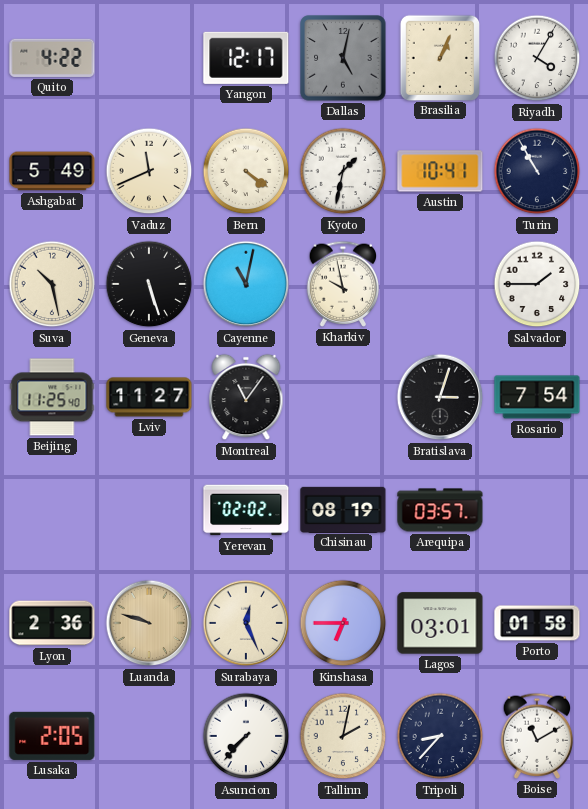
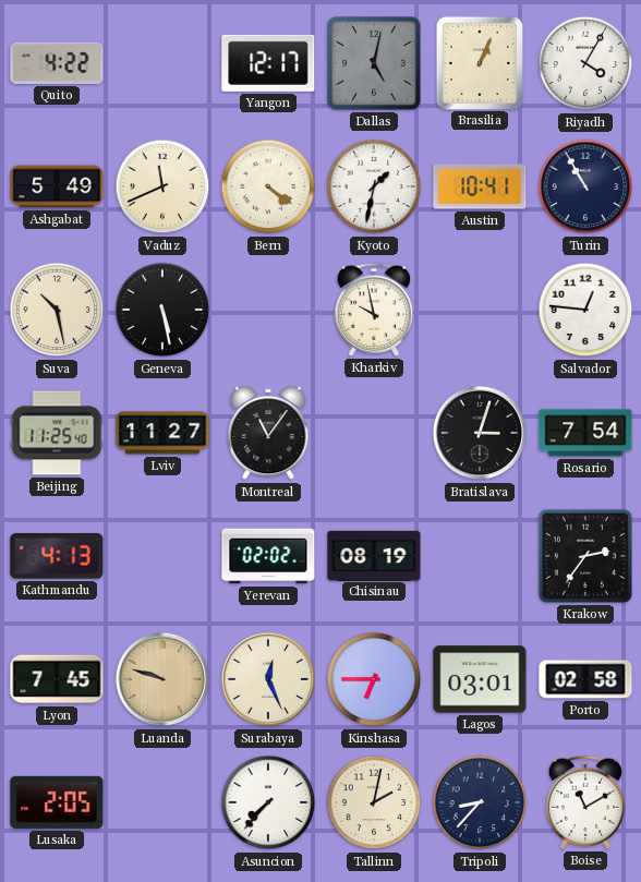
Geneva: 5:27 -> 5:28
Cayenne: 11:02 -> none
Salvador: 1:45 -> 12:46
Kathmandu: none -> 4:13
Arequipa: 03:57 -> none
Krakow: none -> 2:36
Lyon: 2:36 -> 7:45
Porto: 01:58 -> 02:58
